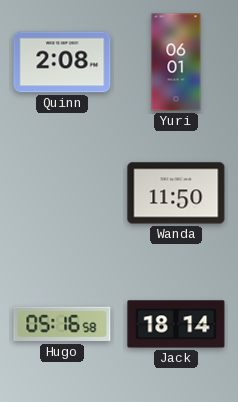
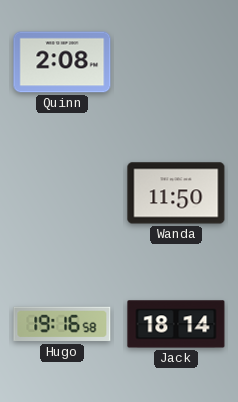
Yuri: 06:01 -> none
Hugo: 05:16 -> 19:16
